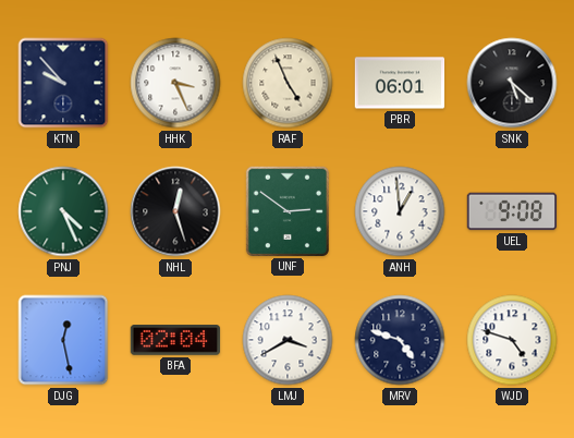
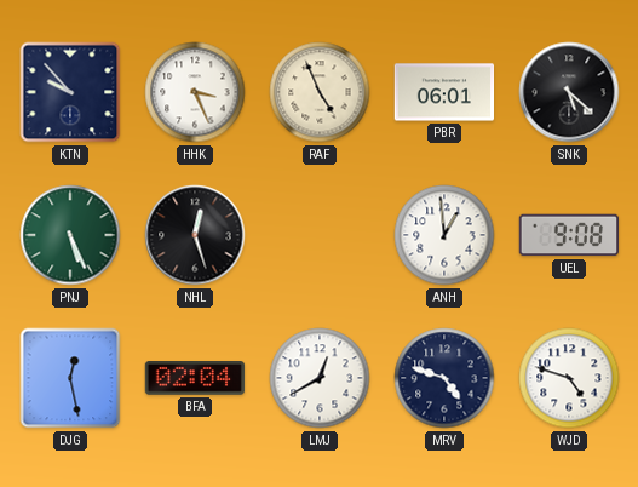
PNJ: 4:26 -> 5:26
UNF: 2:51 -> none
LMJ: 3:40 -> 12:40
